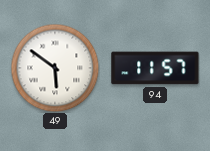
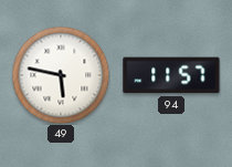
49: 5:51 -> 5:47
